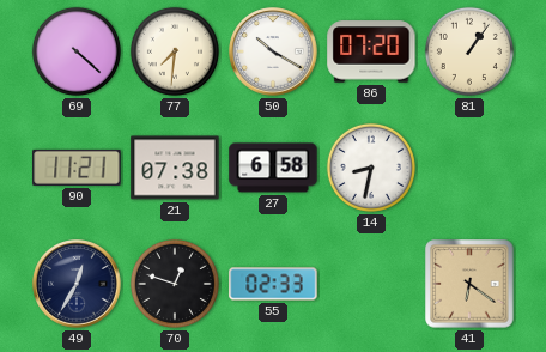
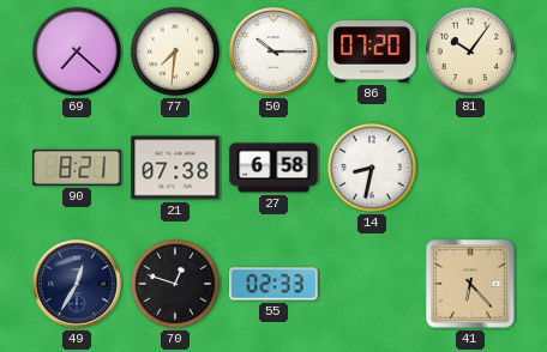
69: 4:22 -> 7:22
50: 10:20 -> 10:15
81: 1:06 -> 10:06
90: 11:21 -> 8:21
41: 6:21 -> 6:23
